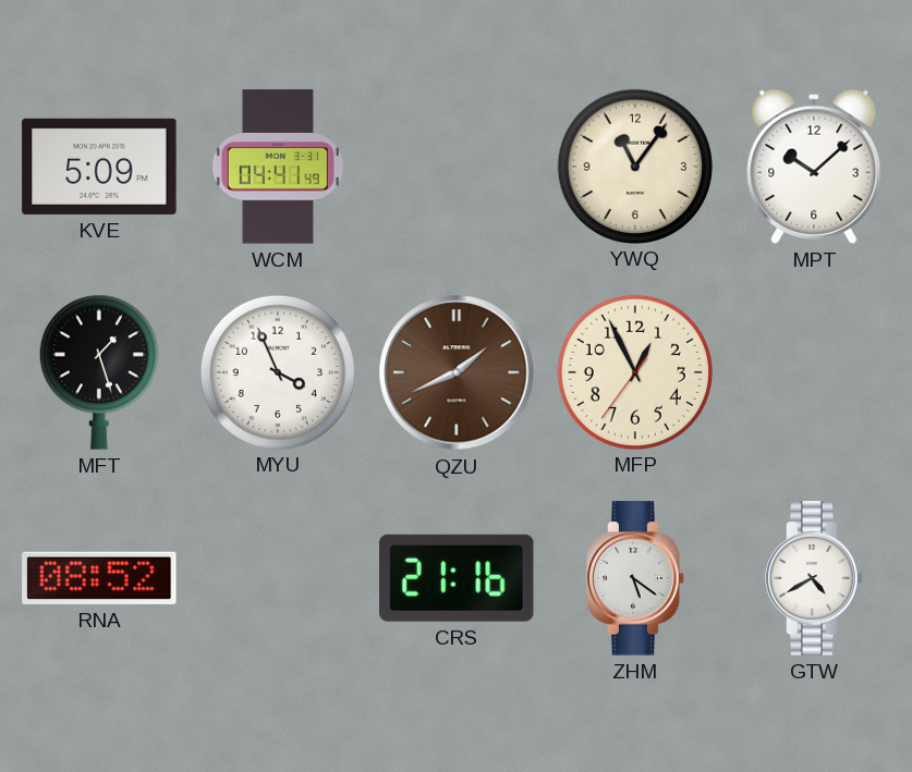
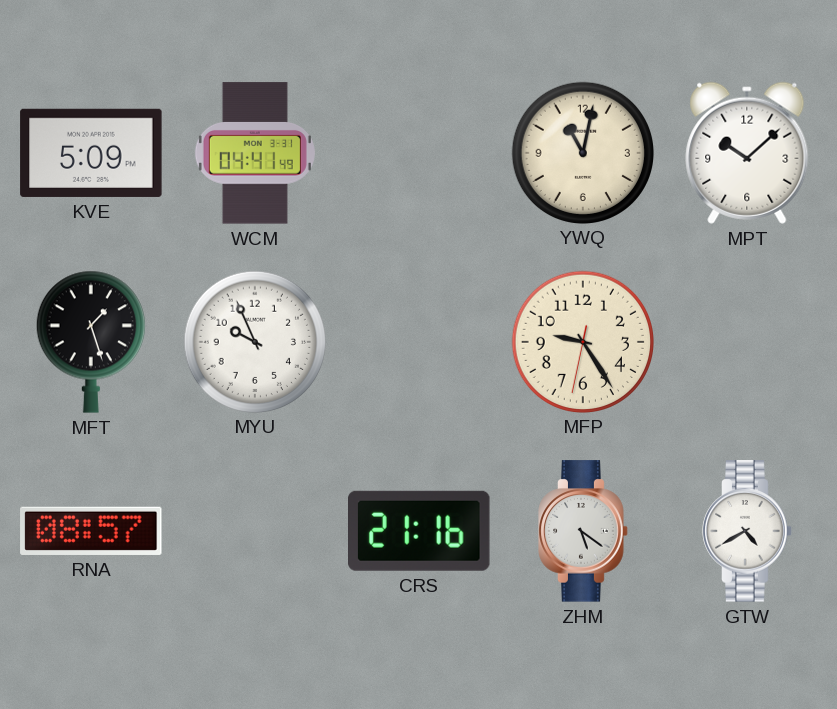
YWQ: 11:06 -> 11:02
MYU: 3:56 -> 9:56
QZU: 1:41 -> none
MFP: 12:55 -> 9:24
RNA: 08:52 -> 08:57
